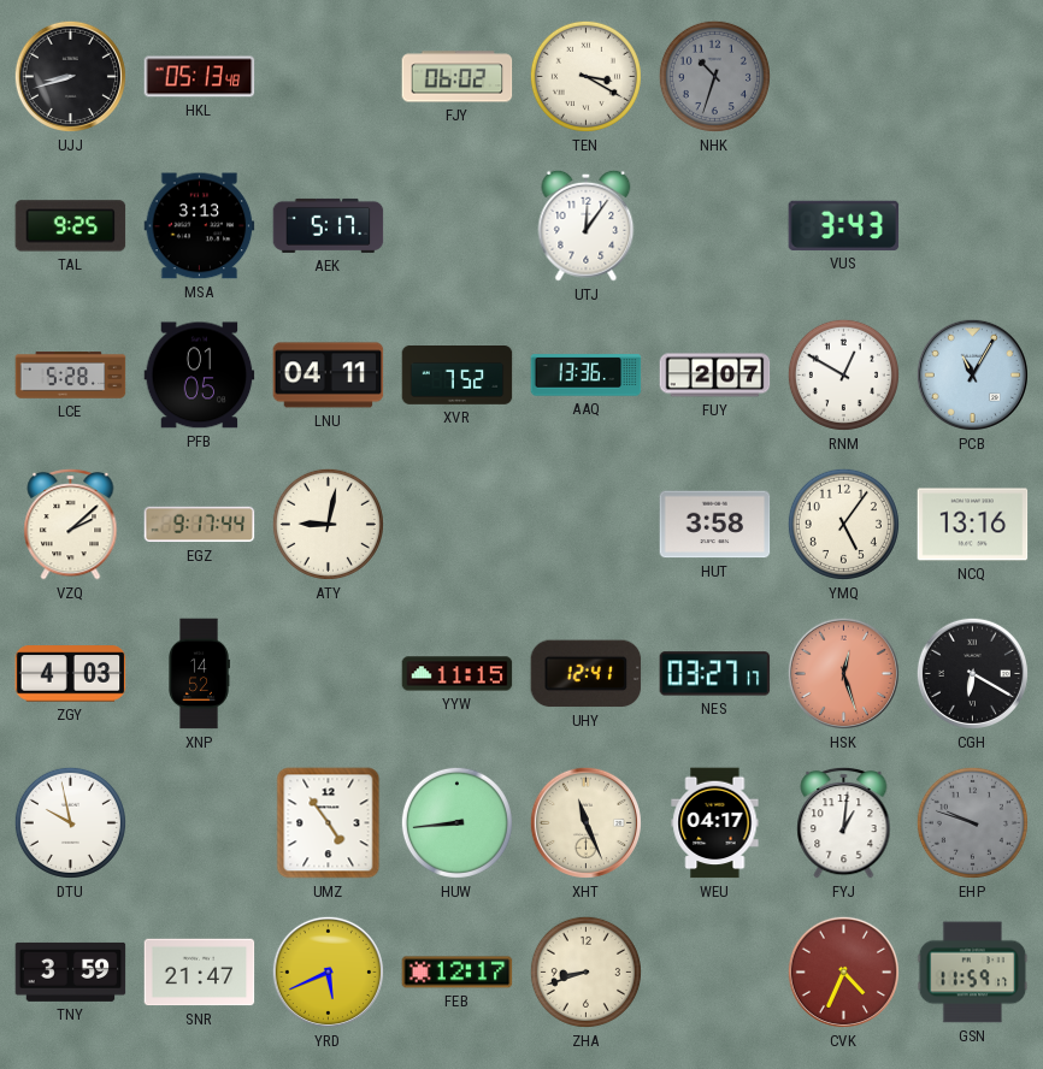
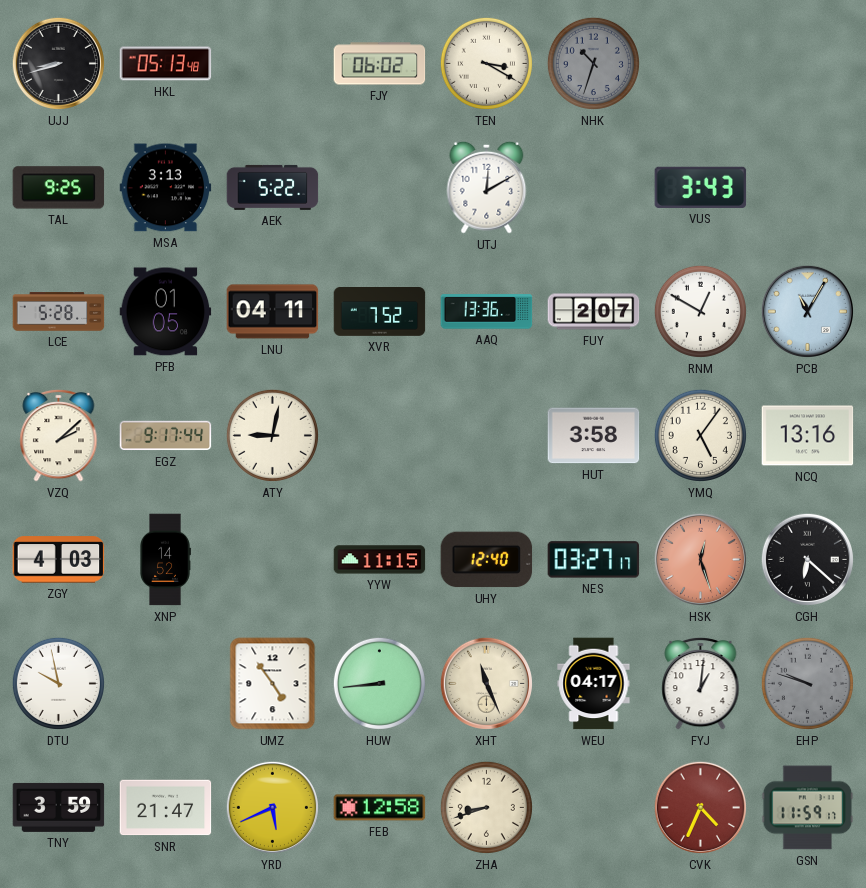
AEK: 5:17 -> 5:22
UTJ: 12:06 -> 12:10
UHY: 12:41 -> 12:40
CGH: 6:20 -> 6:22
FEB: 12:17 -> 12:58
